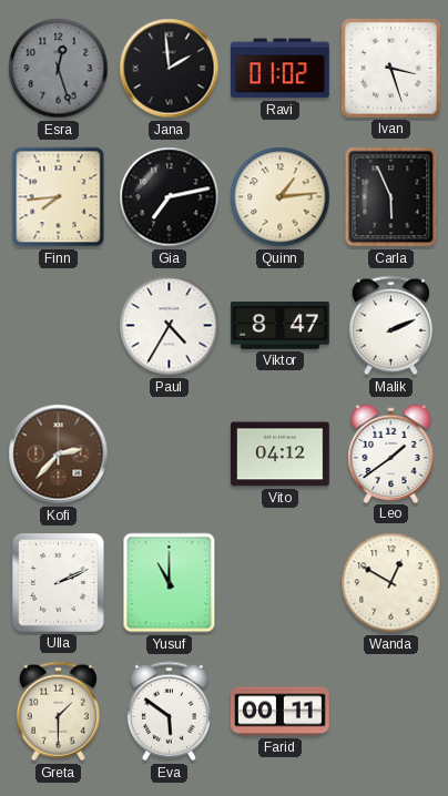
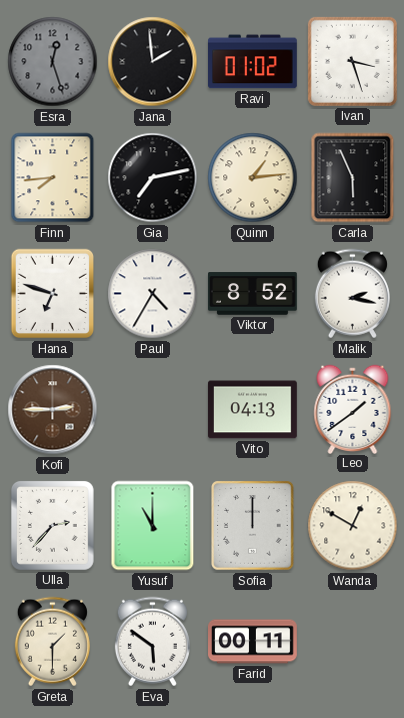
Hana: none -> 6:48
Viktor: 8:47 -> 8:52
Malik: 2:11 -> 2:17
Kofi: 2:37 -> 2:45
Vito: 04:12 -> 04:13
Ulla: 2:11 -> 2:37
Sofia: none -> 12:00
